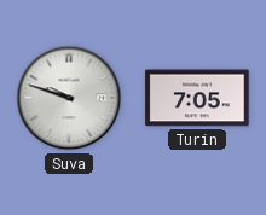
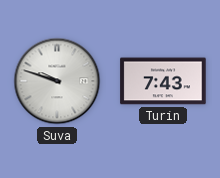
Turin: 7:05 -> 7:43
